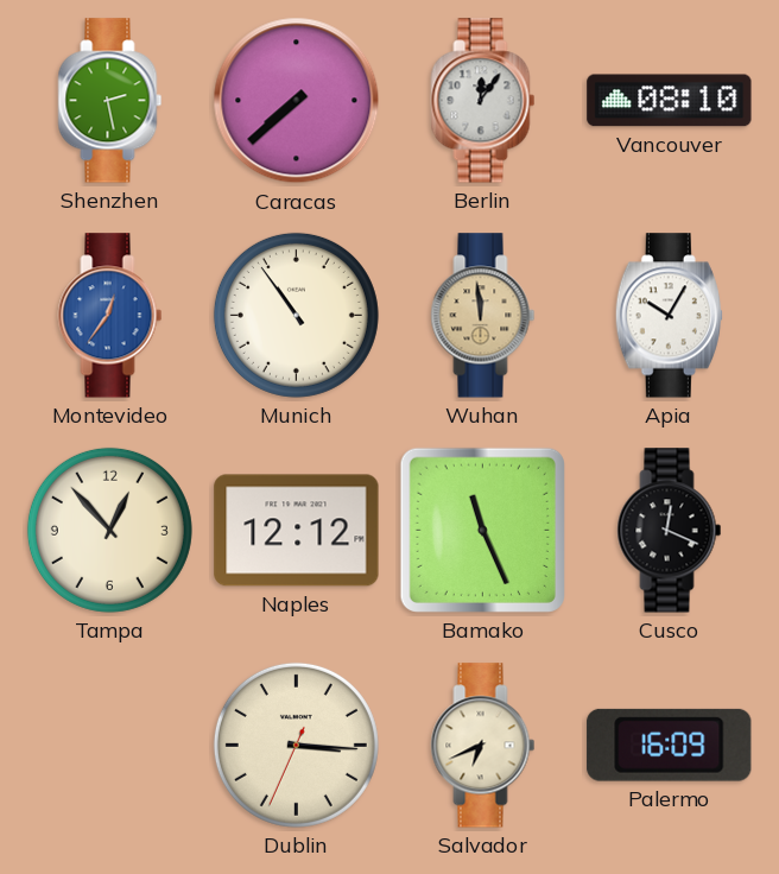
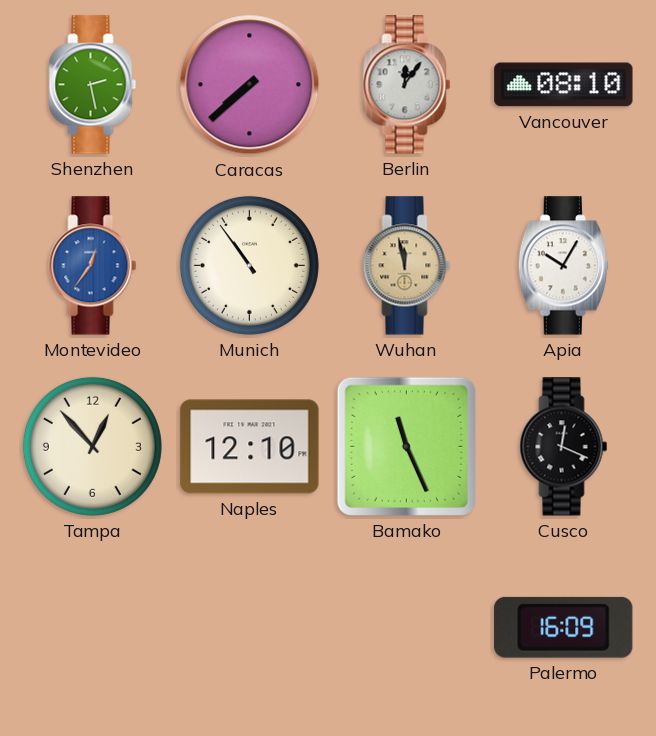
Wuhan: 11:59 -> 11:58
Naples: 12:12 -> 12:10
Dublin: 3:15 -> none
Salvador: 6:41 -> none
